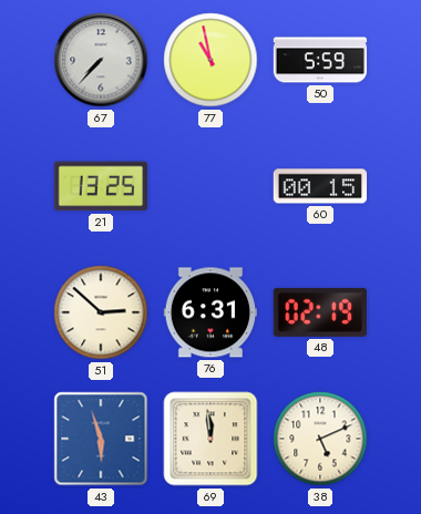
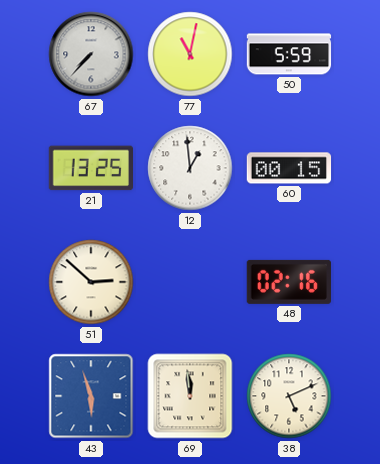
77: 10:58 -> 11:02
12: none -> 12:59
76: 6:31 -> none
48: 02:19 -> 02:16
